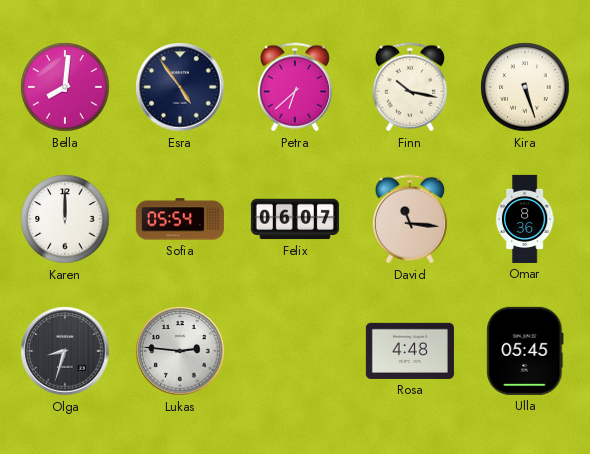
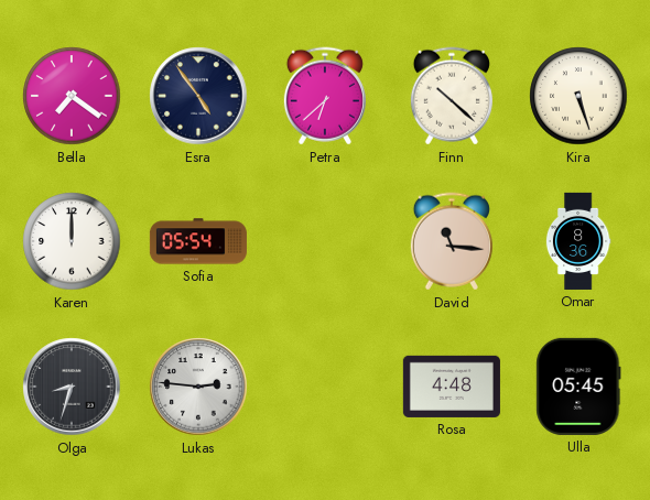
Bella: 8:01 -> 7:21
Finn: 10:17 -> 10:22
Felix: 06:07 -> none
